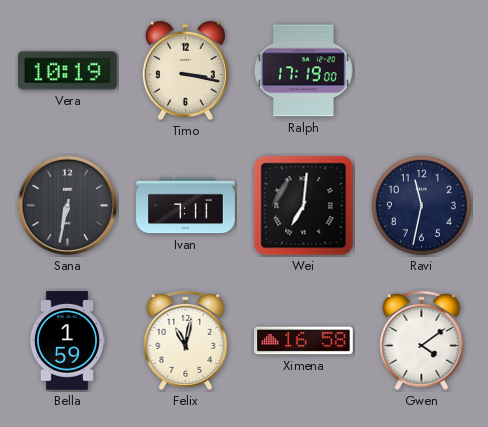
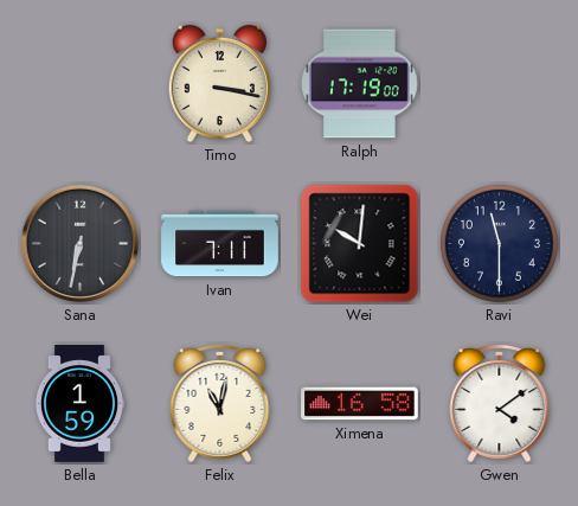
Vera: 10:19 -> none
Wei: 7:01 -> 10:01
Ravi: 11:32 -> 11:30
